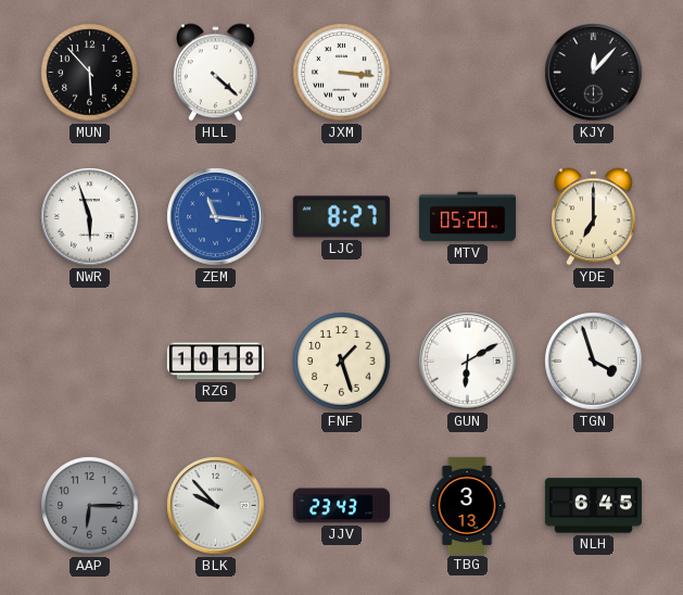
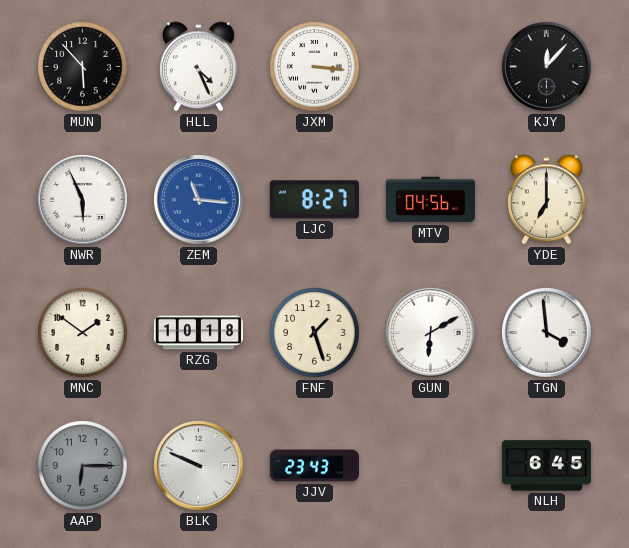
HLL: 4:22 -> 4:26
NWR: 5:57 -> 5:56
MTV: 05:20 -> 04:56
MNC: none -> 1:51
TGN: 3:57 -> 3:59
BLK: 9:53 -> 9:49
TBG: 3:13 -> none
